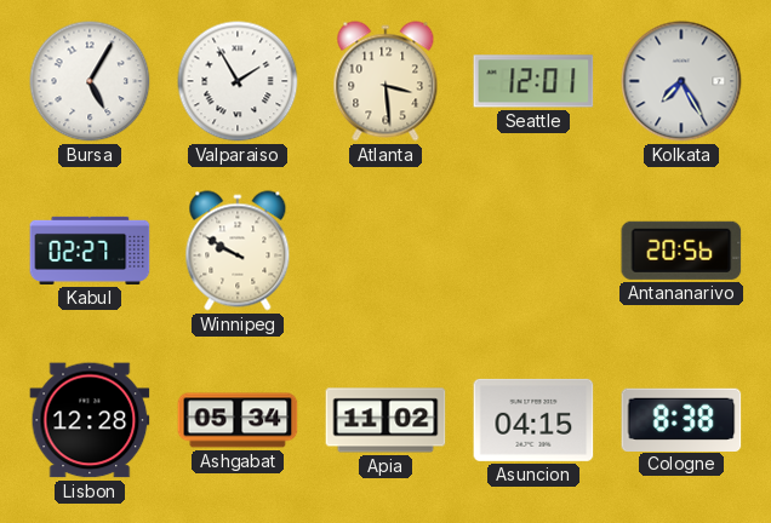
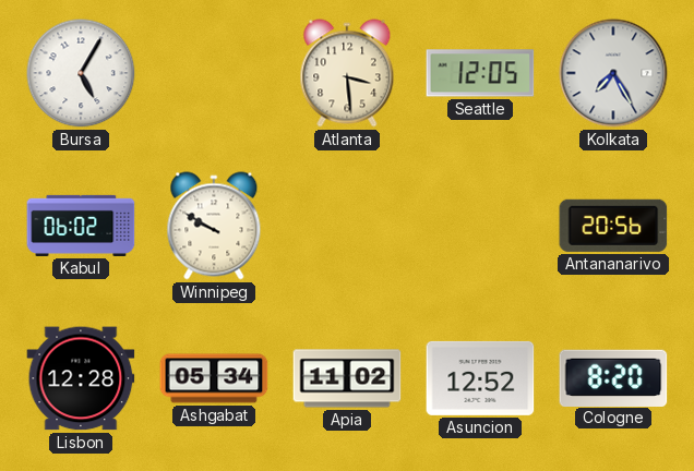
Valparaiso: 1:55 -> none
Seattle: 12:01 -> 12:05
Kabul: 02:27 -> 06:02
Asuncion: 04:15 -> 12:52
Cologne: 8:38 -> 8:20
